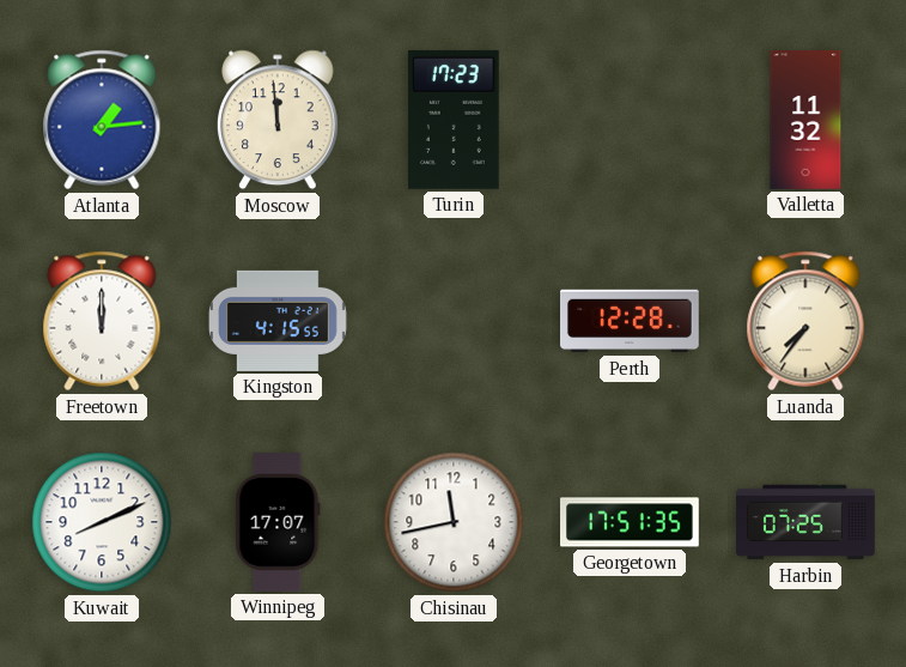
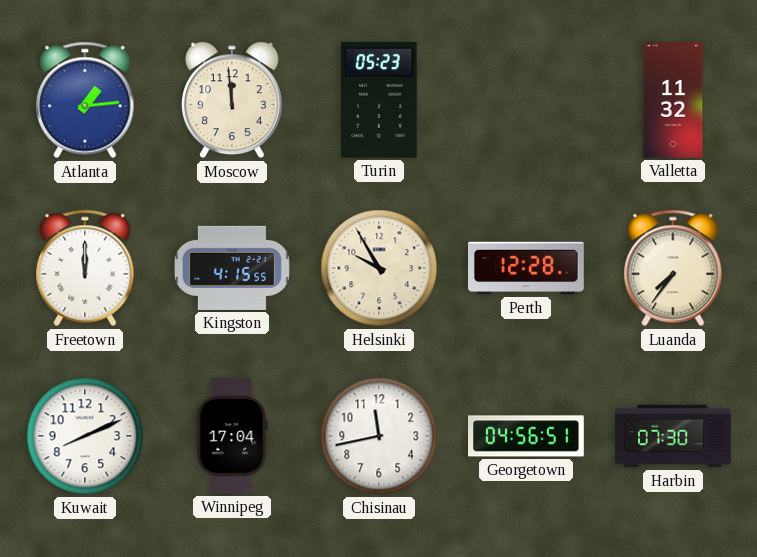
Turin: 17:23 -> 05:23
Helsinki: none -> 9:55
Winnipeg: 17:07 -> 17:04
Georgetown: 17:51 -> 04:56
Harbin: 07:25 -> 07:30
